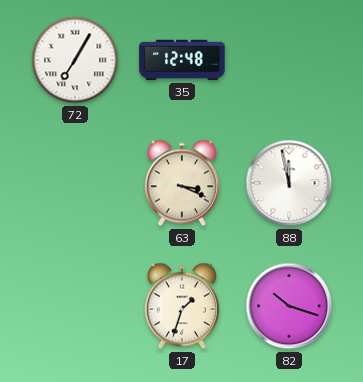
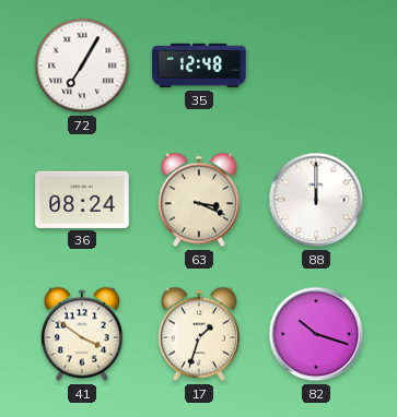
36: none -> 08:24
88: 11:58 -> 12:00
41: none -> 3:51
